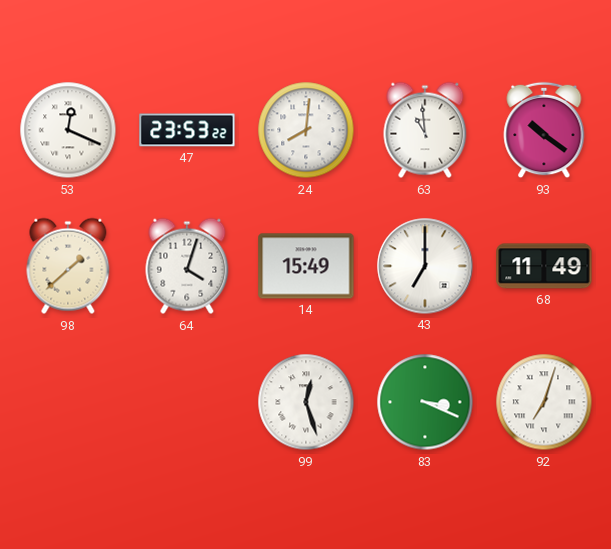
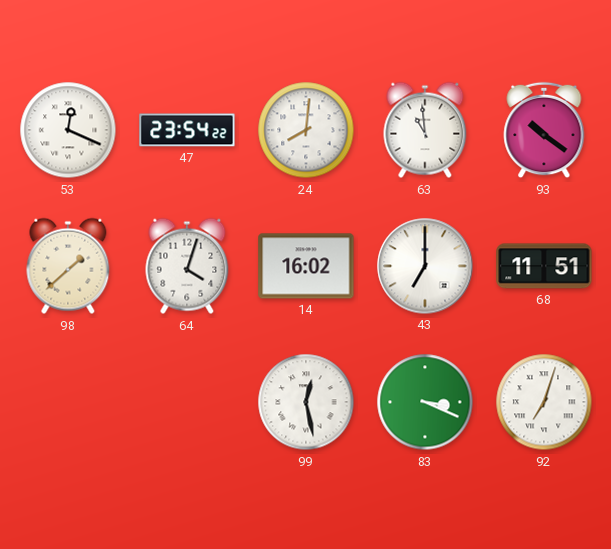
47: 23:53 -> 23:54
14: 15:49 -> 16:02
68: 11:49 -> 11:51
99: 12:27 -> 12:28
